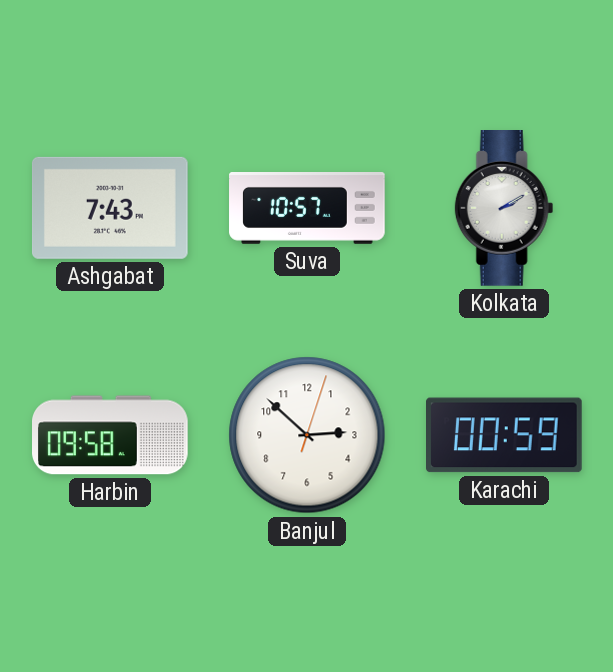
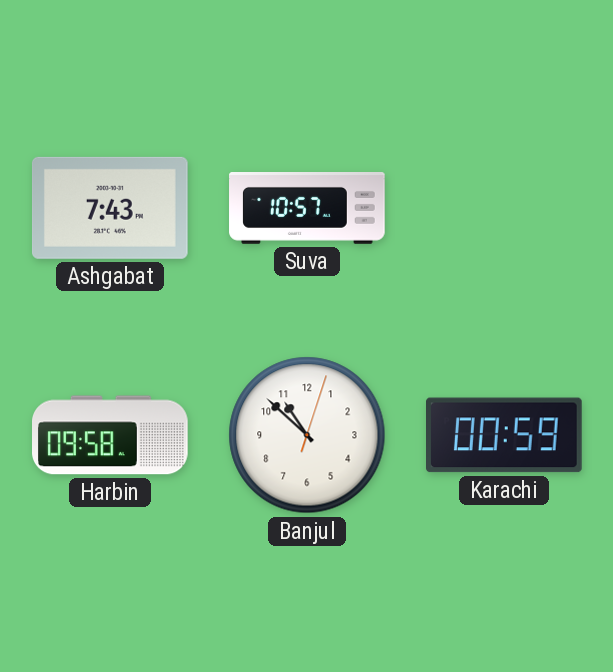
Kolkata: 2:10 -> none
Banjul: 2:52 -> 10:52
